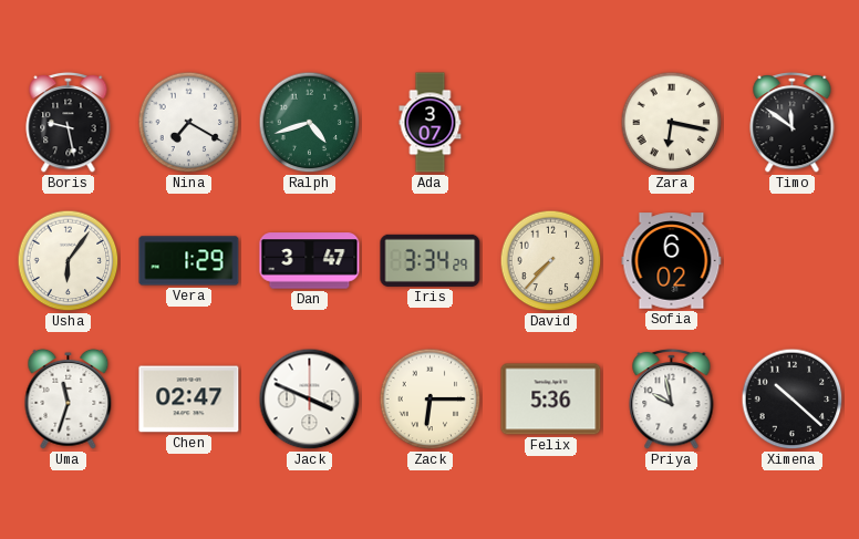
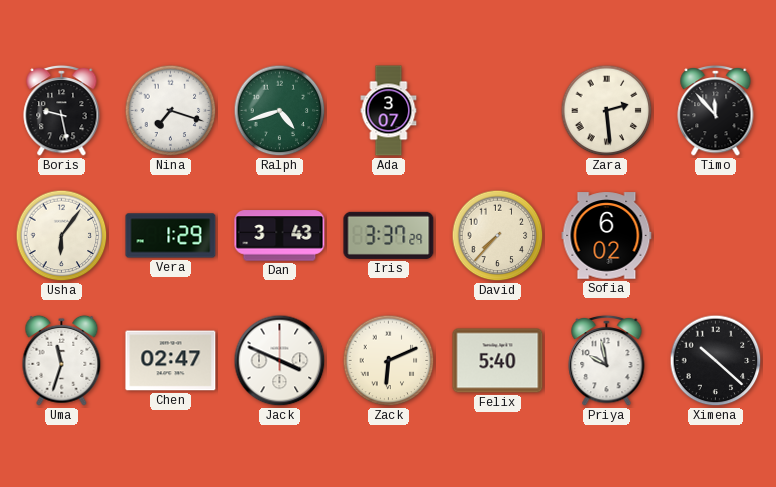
Nina: 7:20 -> 7:18
Zara: 6:17 -> 2:29
Timo: 11:51 -> 11:53
Dan: 3:47 -> 3:43
Iris: 3:34 -> 3:37
Zack: 6:15 -> 6:11
Felix: 5:36 -> 5:40
